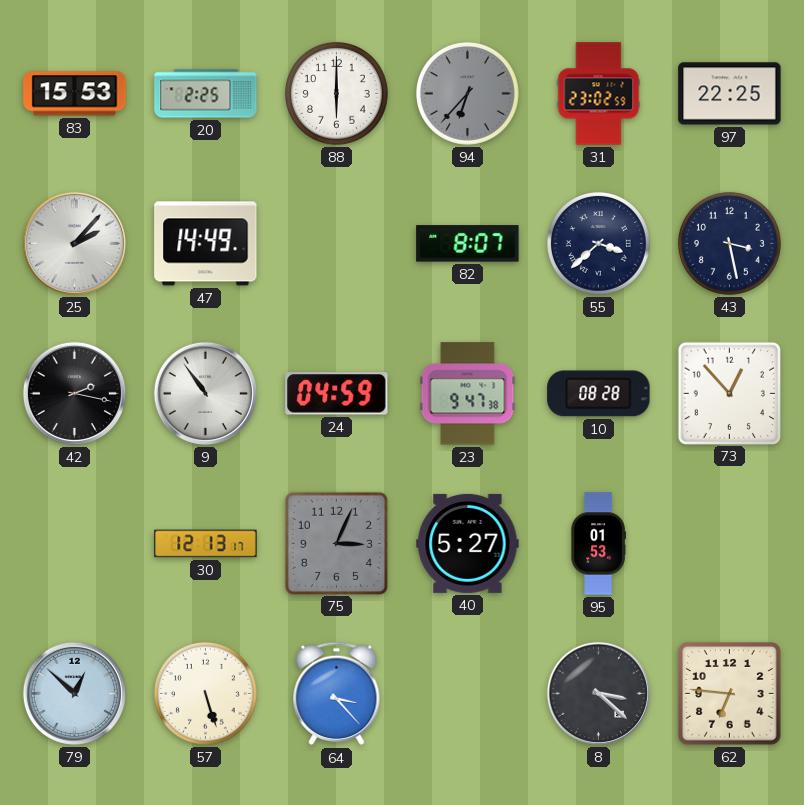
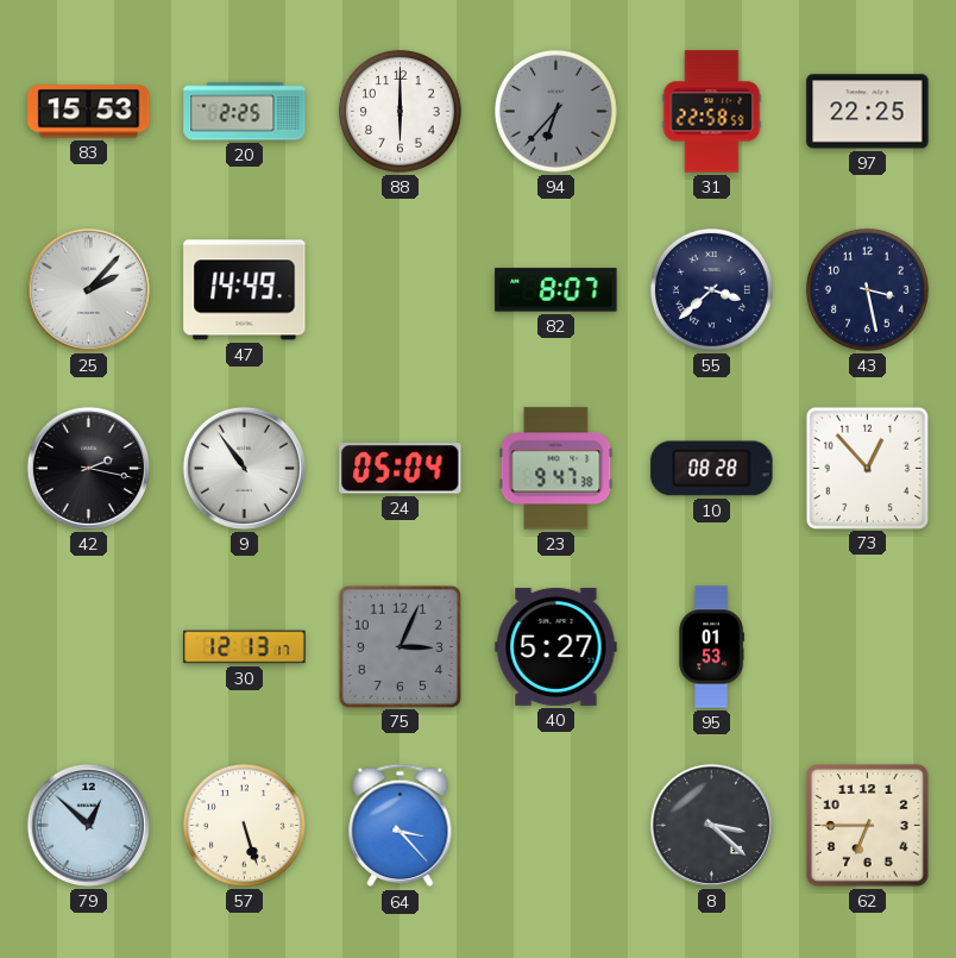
31: 23:02 -> 22:58
24: 04:59 -> 05:04
62: 6:46 -> 6:45
